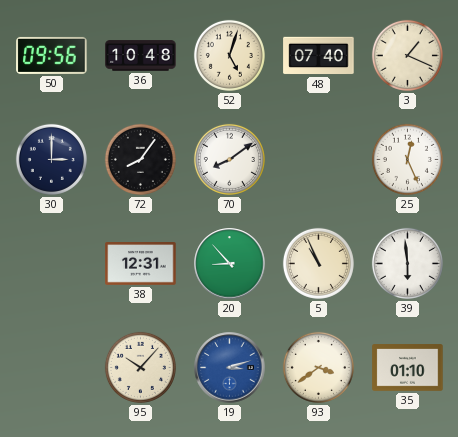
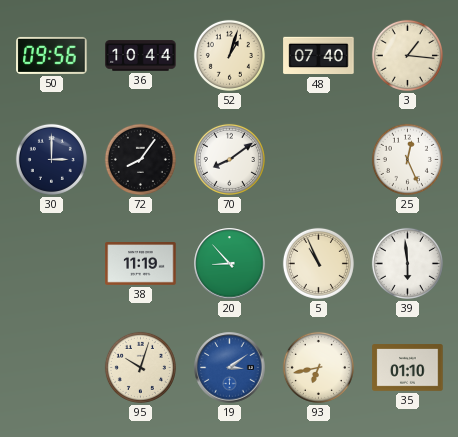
36: 10:48 -> 10:44
52: 5:03 -> 1:03
3: 1:19 -> 1:16
38: 12:31 -> 11:19
95: 10:07 -> 10:03
19: 3:12 -> 3:09
93: 3:39 -> 6:43
